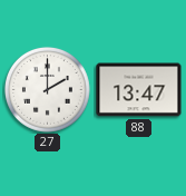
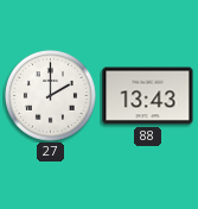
88: 13:47 -> 13:43
